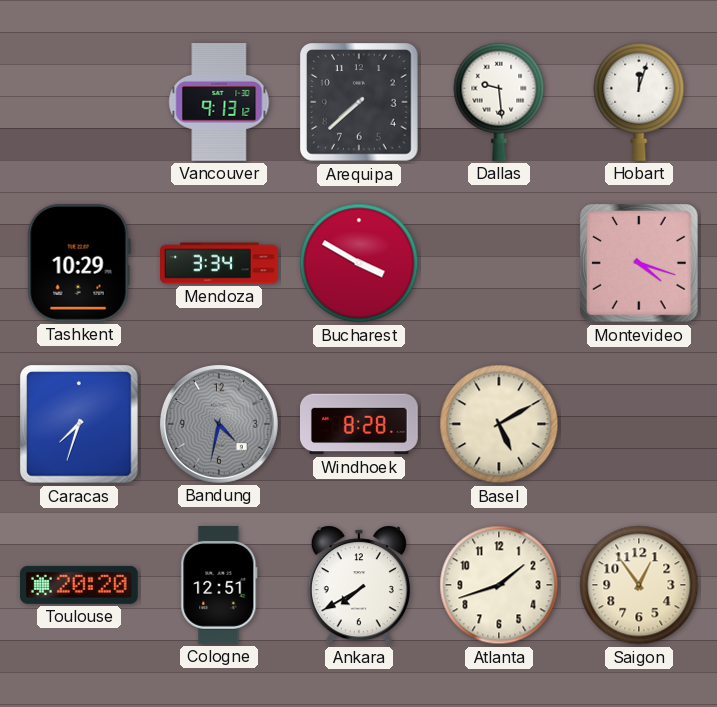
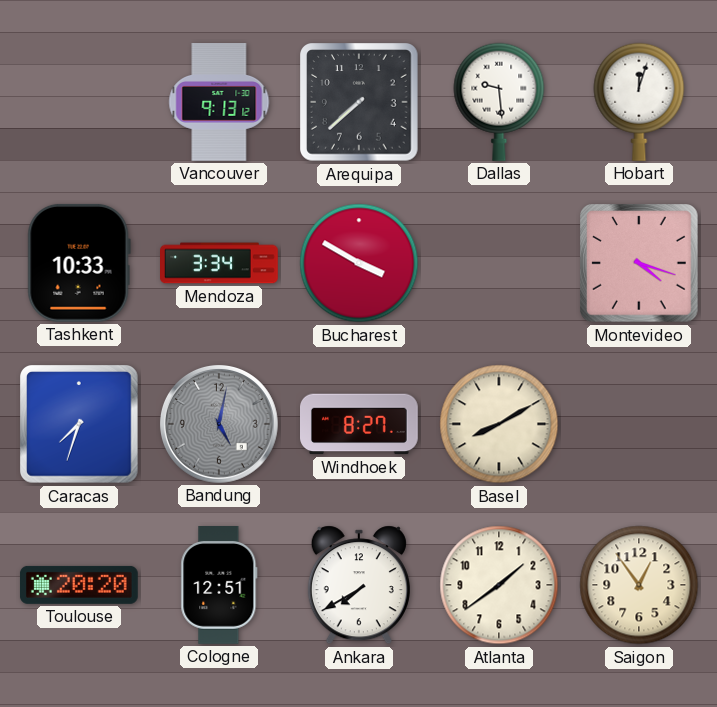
Tashkent: 10:29 -> 10:33
Bandung: 4:32 -> 5:02
Windhoek: 8:28 -> 8:27
Basel: 5:10 -> 8:10
Atlanta: 1:42 -> 1:39
